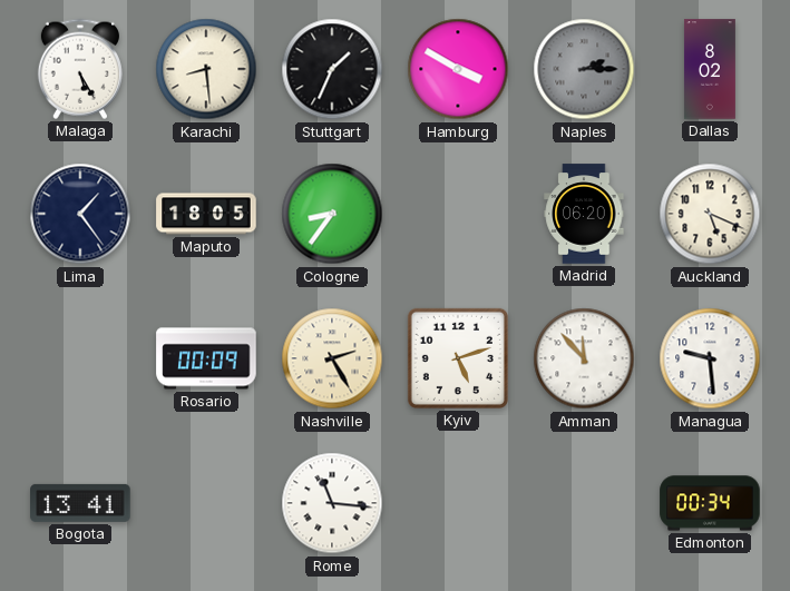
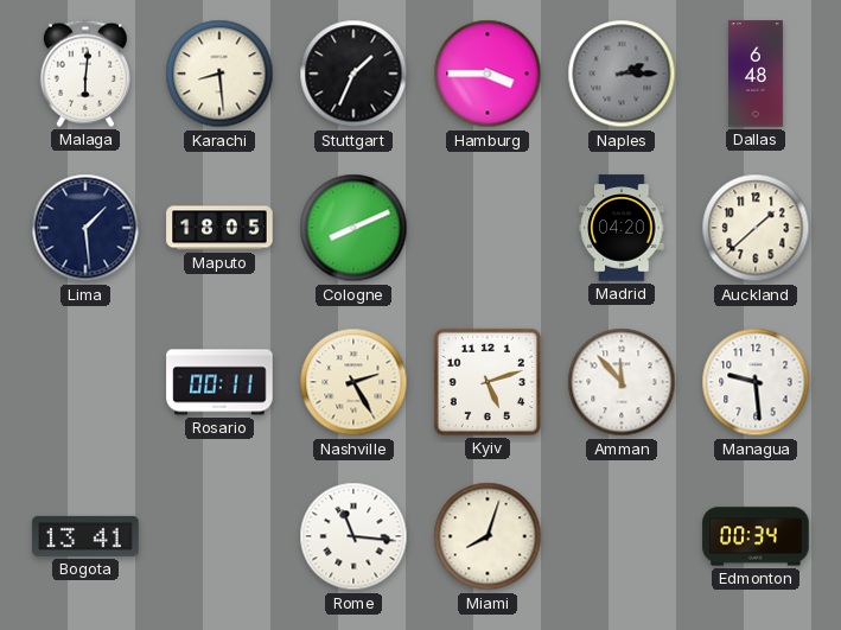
Malaga: 5:25 -> 6:01
Hamburg: 3:50 -> 3:45
Dallas: 8:02 -> 6:48
Lima: 1:24 -> 1:29
Cologne: 8:36 -> 8:11
Madrid: 06:20 -> 04:20
Auckland: 5:19 -> 1:38
Rosario: 00:09 -> 00:11
Miami: none -> 8:03
